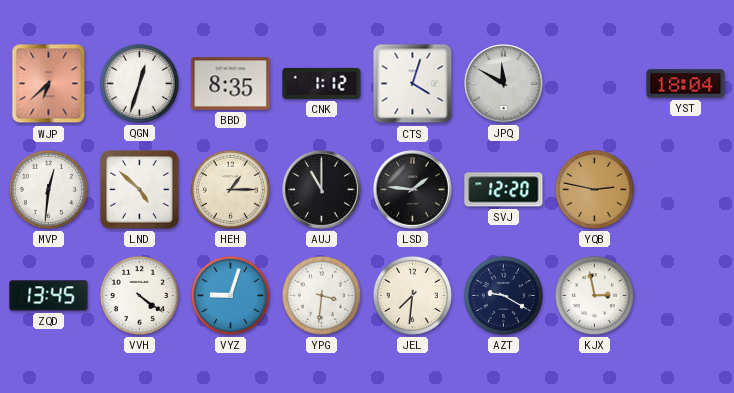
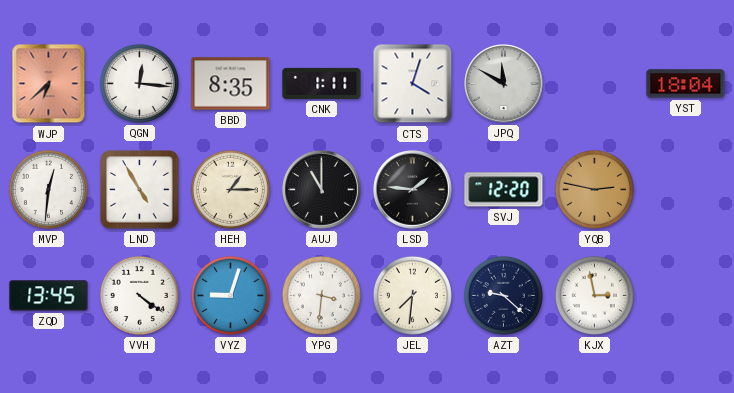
QGN: 12:33 -> 12:16
CNK: 1:12 -> 1:11
LND: 4:52 -> 4:55
AZT: 9:20 -> 9:22
